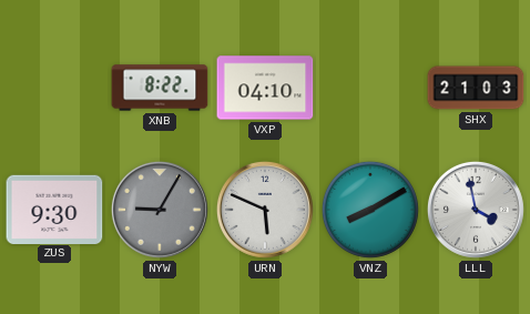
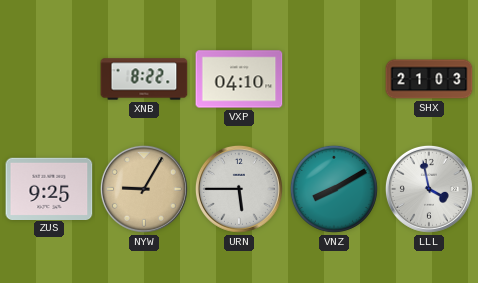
ZUS: 9:30 -> 9:25
NYW dial: grey -> champagne
URN: 5:49 -> 5:45
